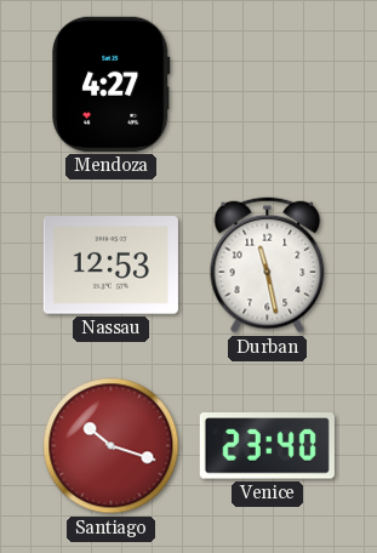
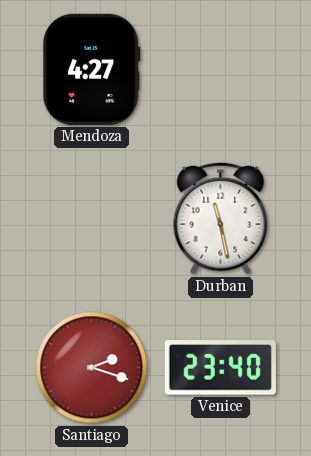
Nassau: 12:53 -> none
Santiago: 10:18 -> 2:18
